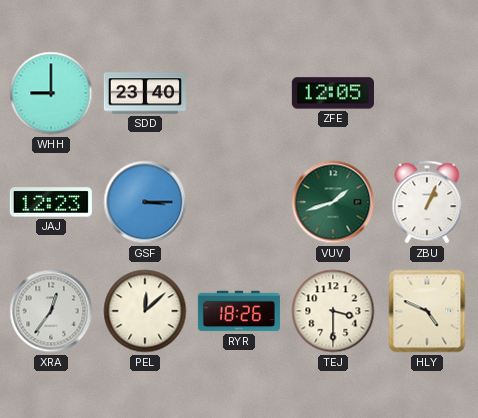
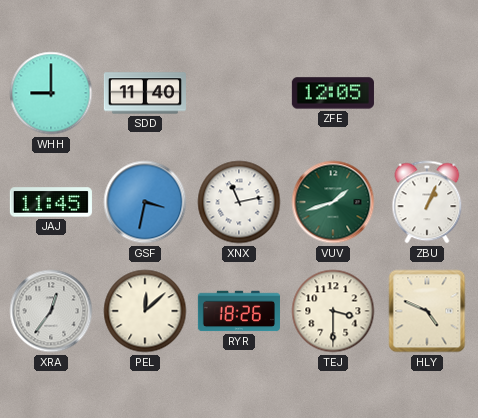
SDD: 23:40 -> 11:40
JAJ: 12:23 -> 11:45
GSF: 3:15 -> 3:32
XNX: none -> 11:13
